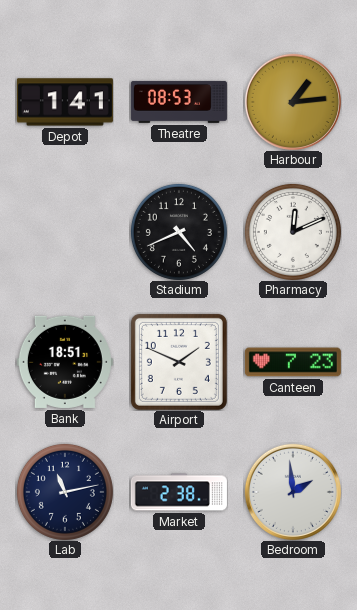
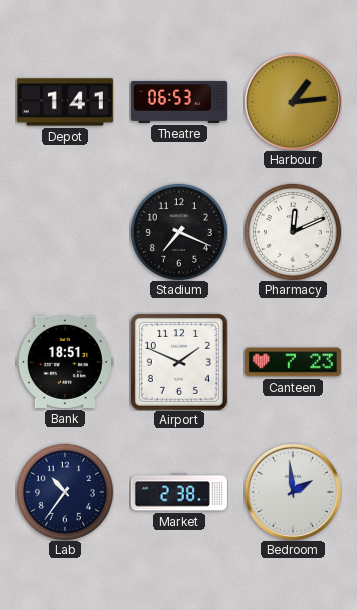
Theatre: 08:53 -> 06:53
Stadium: 4:41 -> 7:19
Lab: 11:13 -> 10:36
